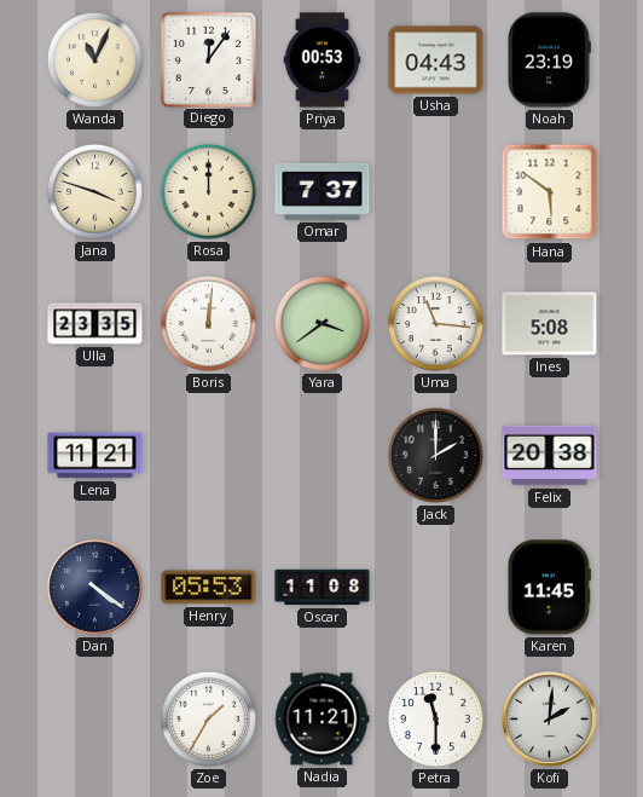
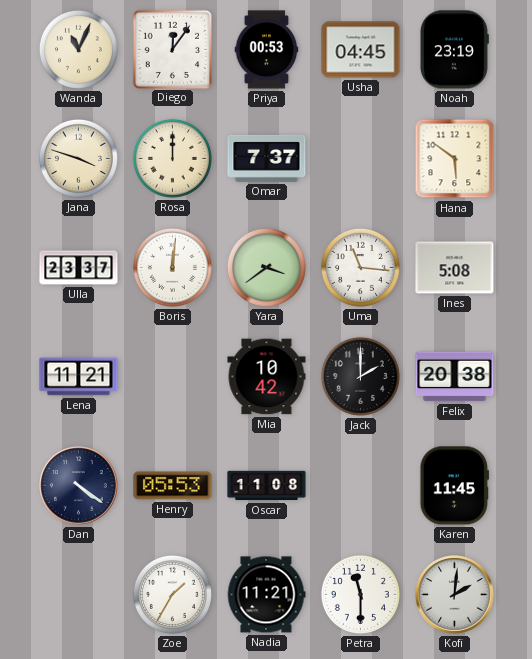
Usha: 04:43 -> 04:45
Ulla: 23:35 -> 23:37
Mia: none -> 10:42
